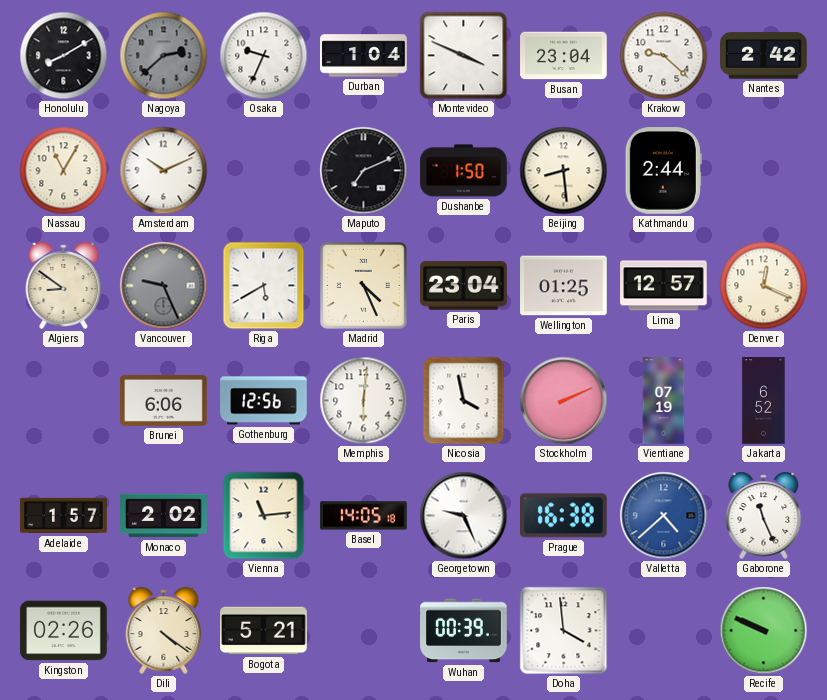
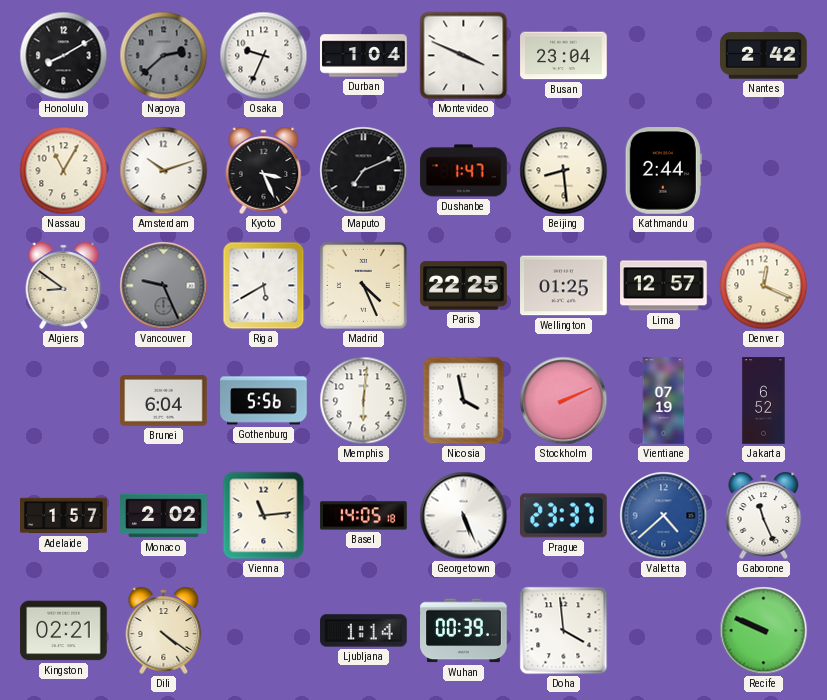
Krakow: 9:22 -> none
Amsterdam: 10:11 -> 10:12
Kyoto: none -> 3:26
Dushanbe: 1:50 -> 1:47
Paris: 23:04 -> 22:25
Brunei: 6:06 -> 6:04
Gothenburg: 12:56 -> 5:56
Georgetown: 9:26 -> 5:26
Prague: 16:38 -> 23:37
Kingston: 02:26 -> 02:21
Bogota: 5:21 -> none
Ljubljana: none -> 1:14
